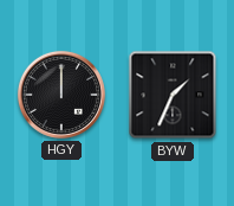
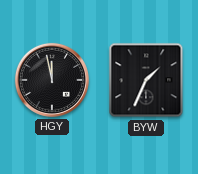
HGY: 12:00 -> 11:58
